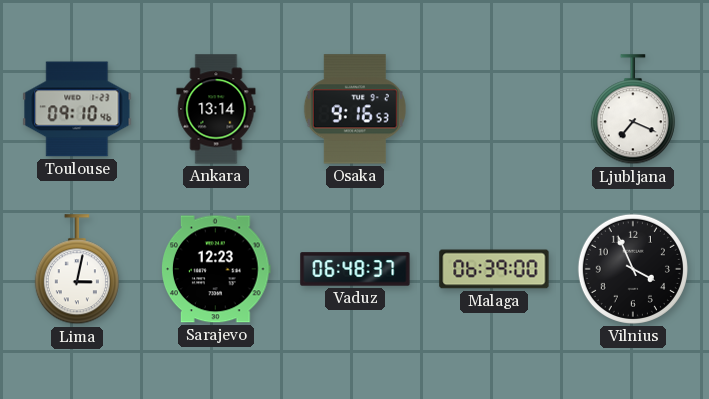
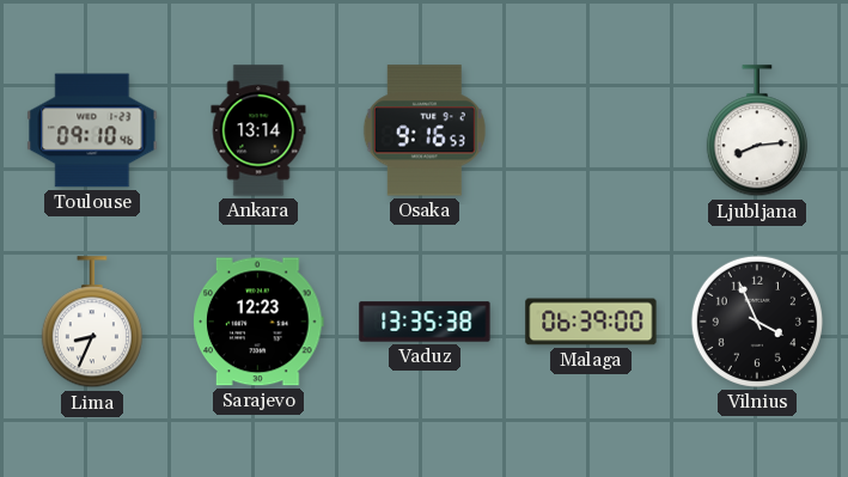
Ljubljana: 7:19 -> 8:14
Lima: 3:02 -> 8:34
Vaduz: 06:48 -> 13:35
